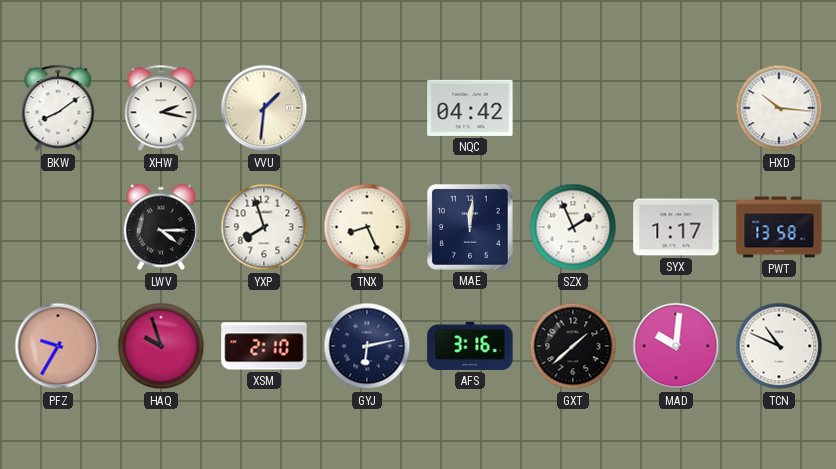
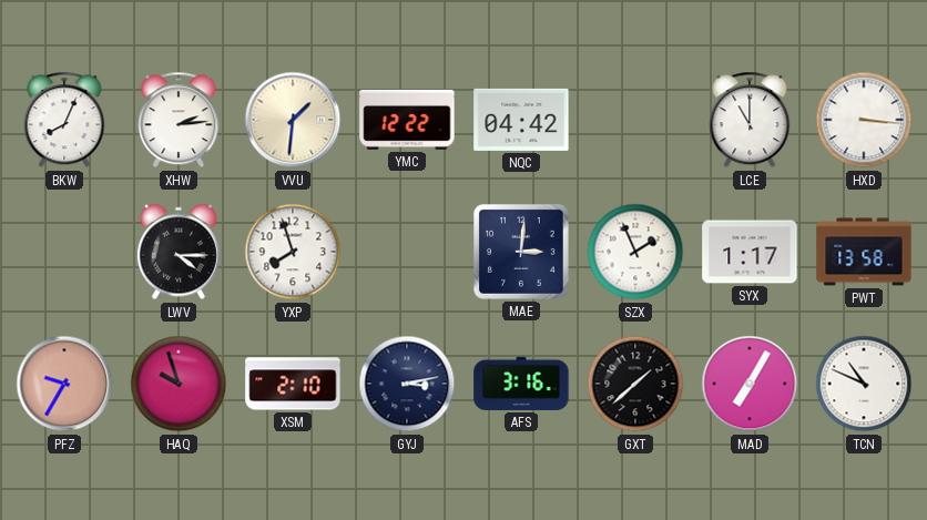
BKW: 8:09 -> 8:04
XHW: 2:17 -> 2:14
YMC: none -> 12:22
LCE: none -> 11:00
HXD: 10:16 -> 3:16
TNX: 8:26 -> none
MAE: 12:01 -> 3:01
GYJ: 6:13 -> 3:13
MAD: 10:01 -> 7:05
